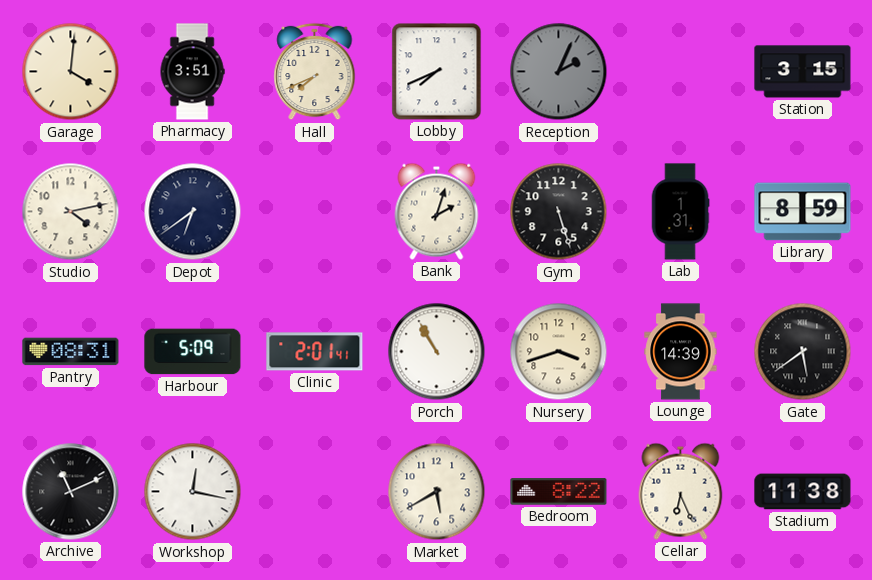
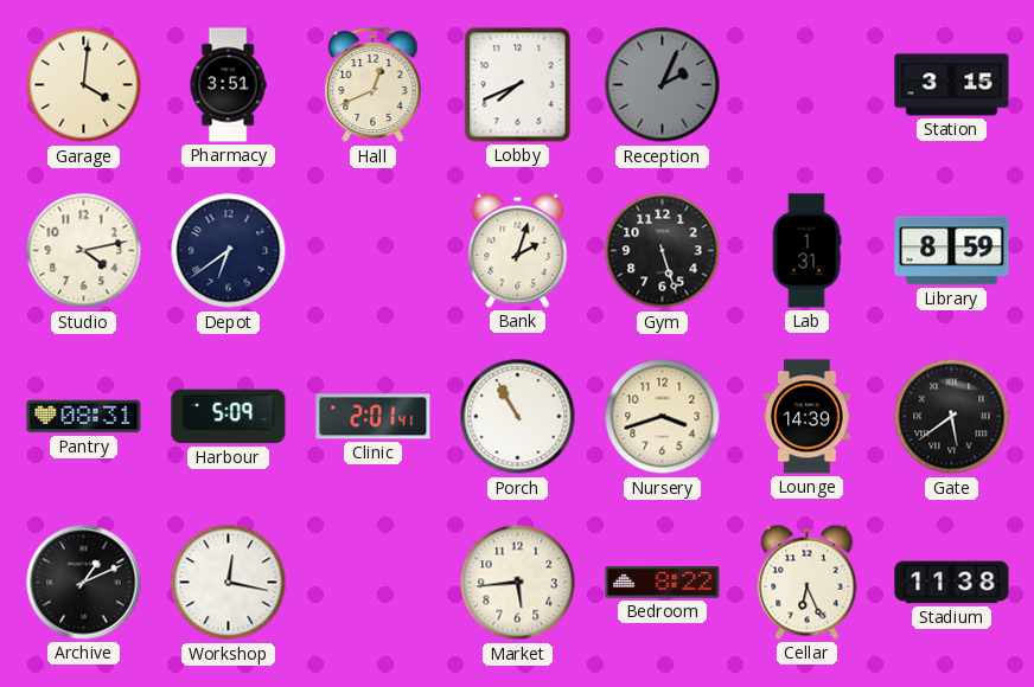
Hall: 7:41 -> 12:41
Archive: 11:11 -> 1:11
Market: 5:40 -> 5:44
